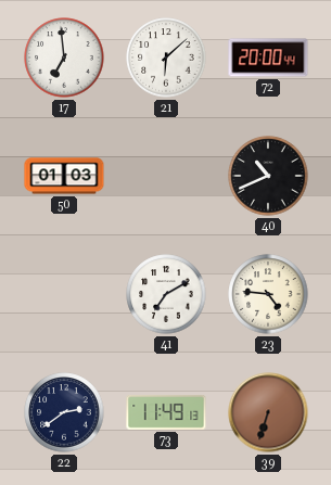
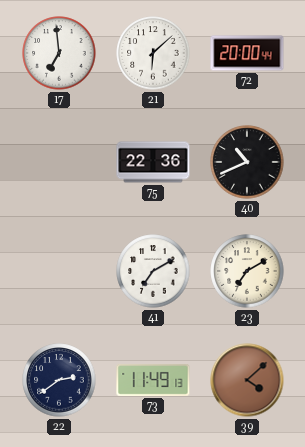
50: 01:03 -> none
75: none -> 22:36
23: 4:46 -> 7:10
39: 6:33 -> 4:08
